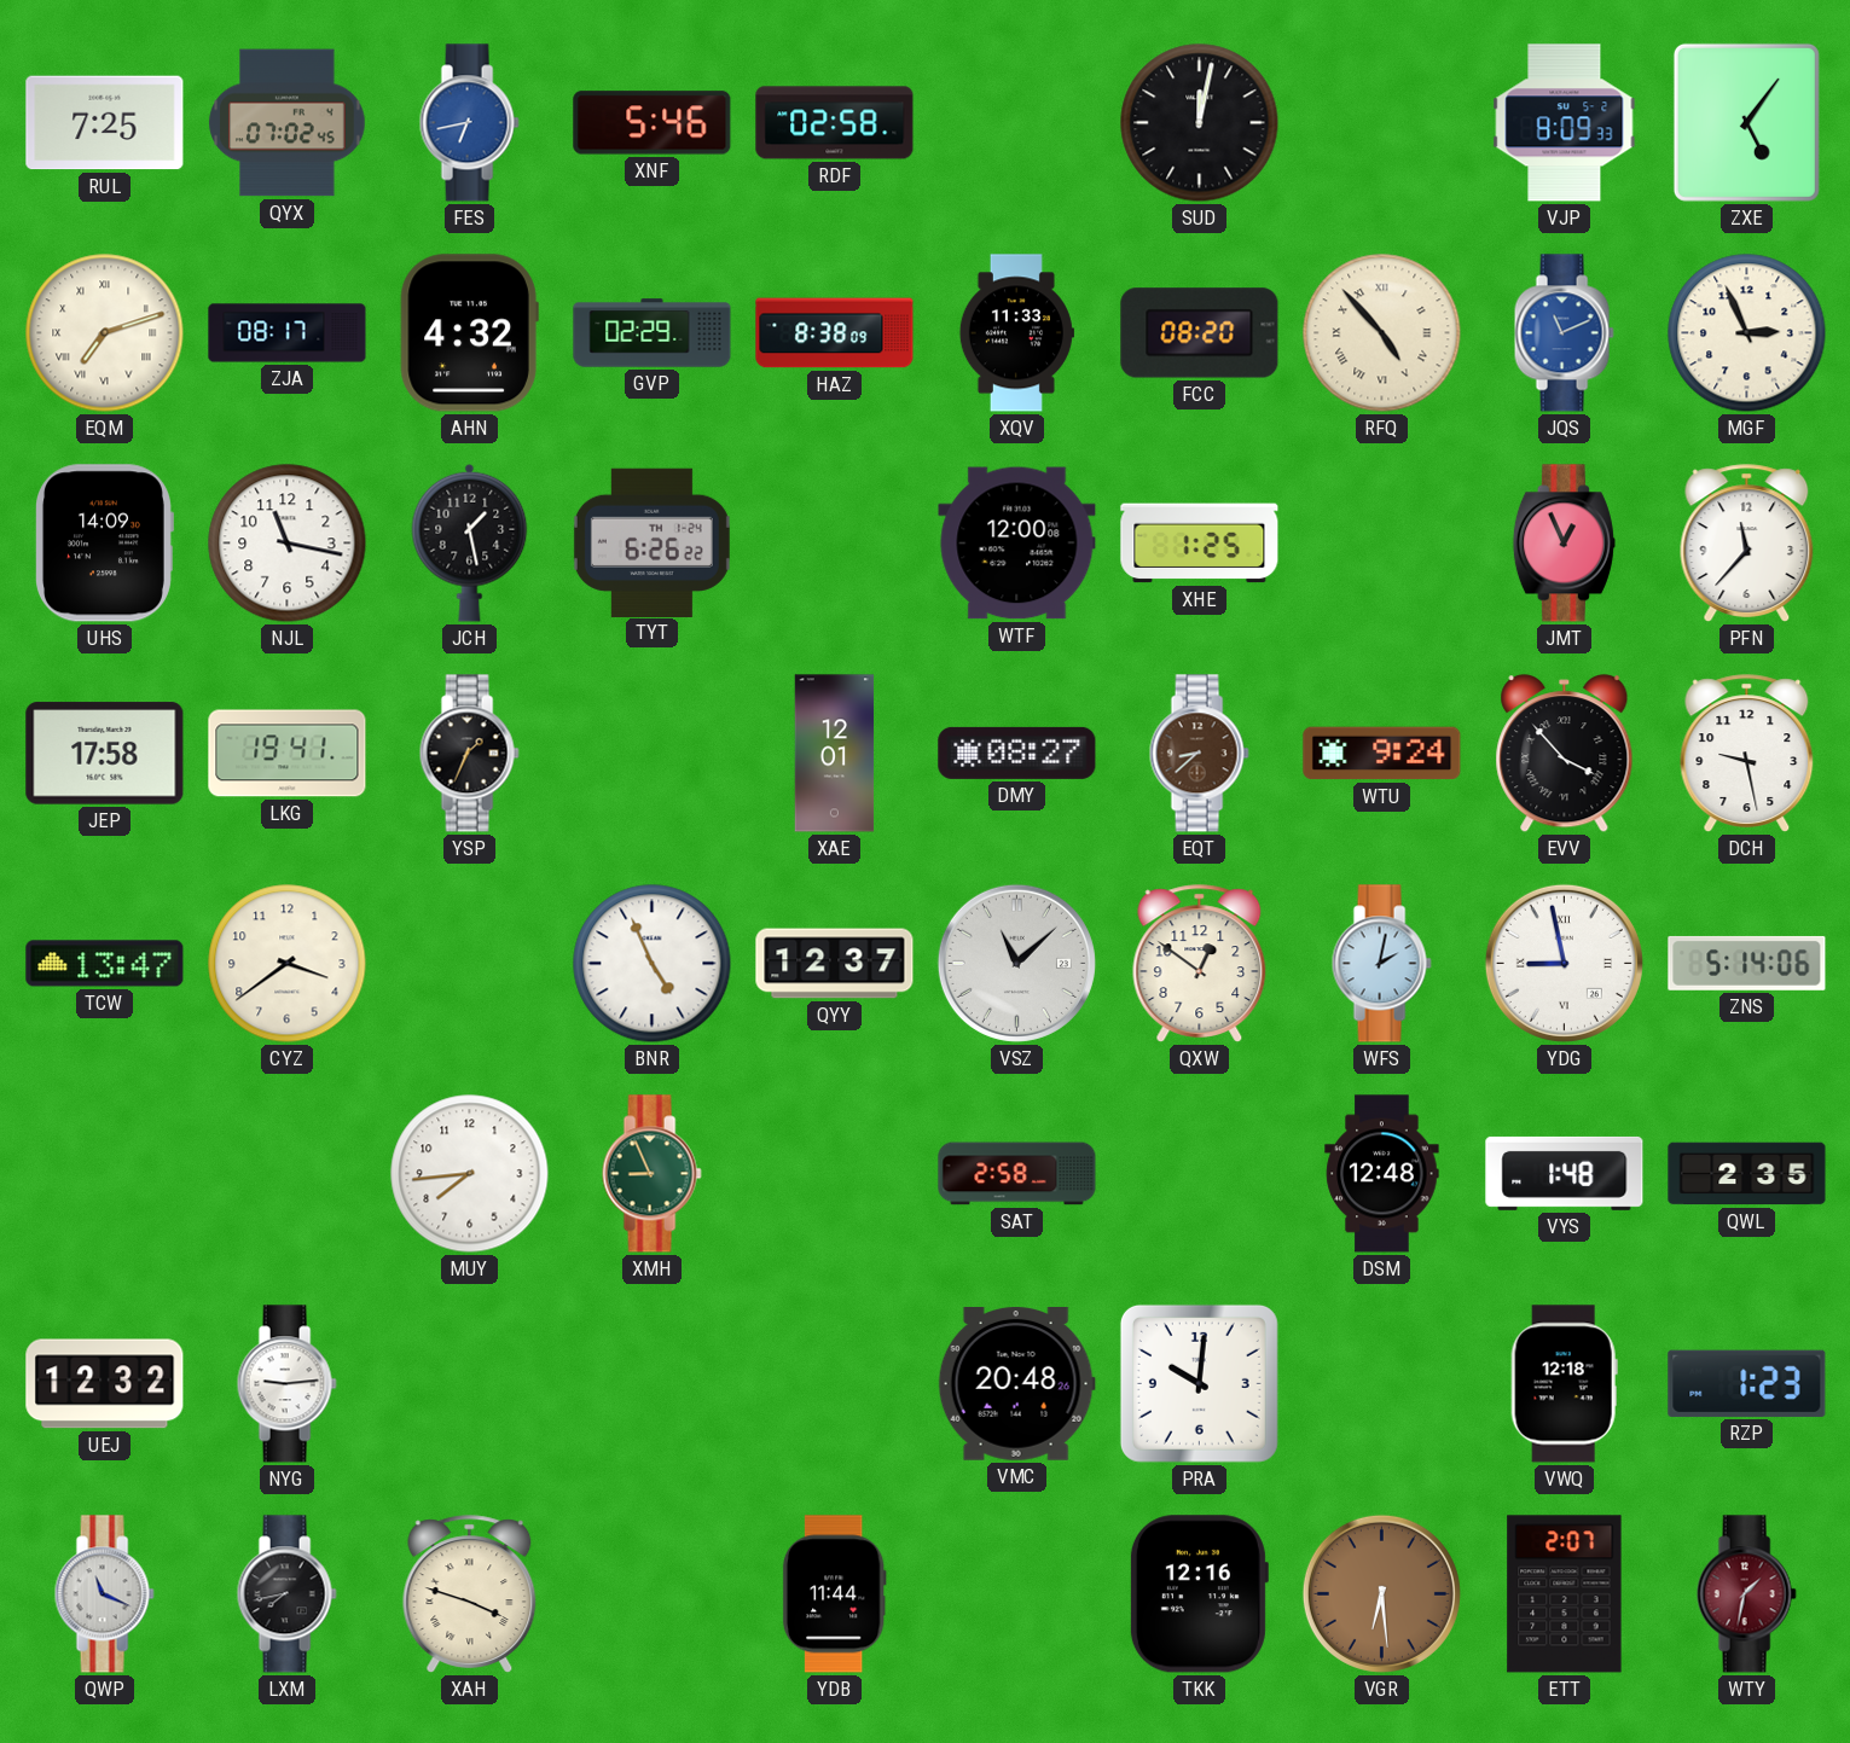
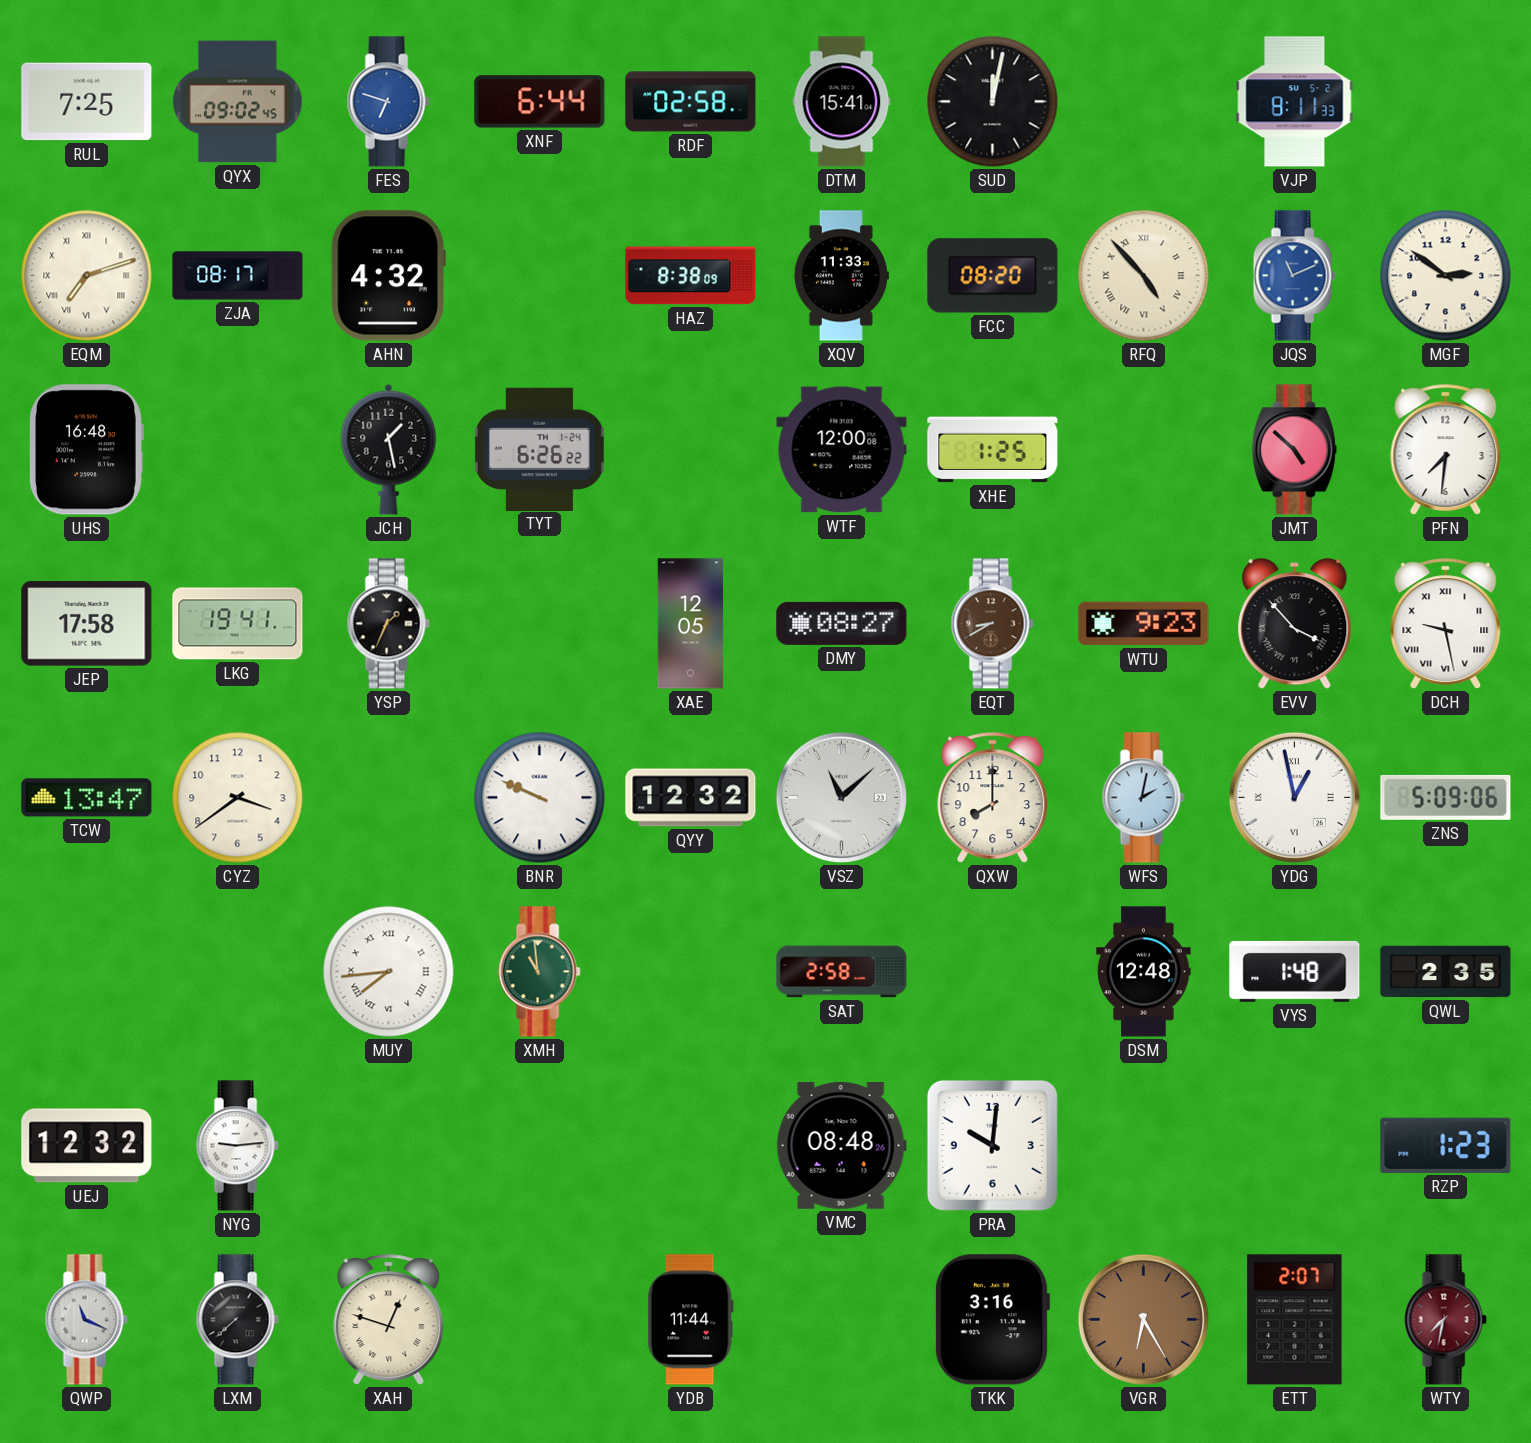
QYX: 07:02 -> 09:02
FES: 6:43 -> 6:48
XNF: 5:46 -> 6:44
DTM: none -> 15:41
VJP: 8:09 -> 8:11
ZXE: 5:06 -> none
GVP: 02:29 -> none
MGF: 2:56 -> 2:51
UHS: 14:09 -> 16:48
NJL: 11:17 -> none
JMT: 12:56 -> 4:52
PFN: 11:37 -> 7:31
XAE: 12:01 -> 12:05
EQT: 8:38 -> 8:40
WTU: 9:24 -> 9:23
DCH numerals: Arabic -> Roman
BNR: 4:56 -> 9:49
QYY: 12:37 -> 12:32
QXW: 12:51 -> 8:00
YDG: 8:58 -> 12:58
ZNS: 5:14 -> 5:09
MUY numerals: Arabic -> Roman
XMH: 8:56 -> 10:59
VMC: 20:48 -> 08:48
VWQ: 12:18 -> none
LXM: 7:43 -> 7:38
XAH: 3:48 -> 12:48
TKK: 12:16 -> 3:16
VGR: 6:29 -> 6:25
WTY: 1:32 -> 7:32
